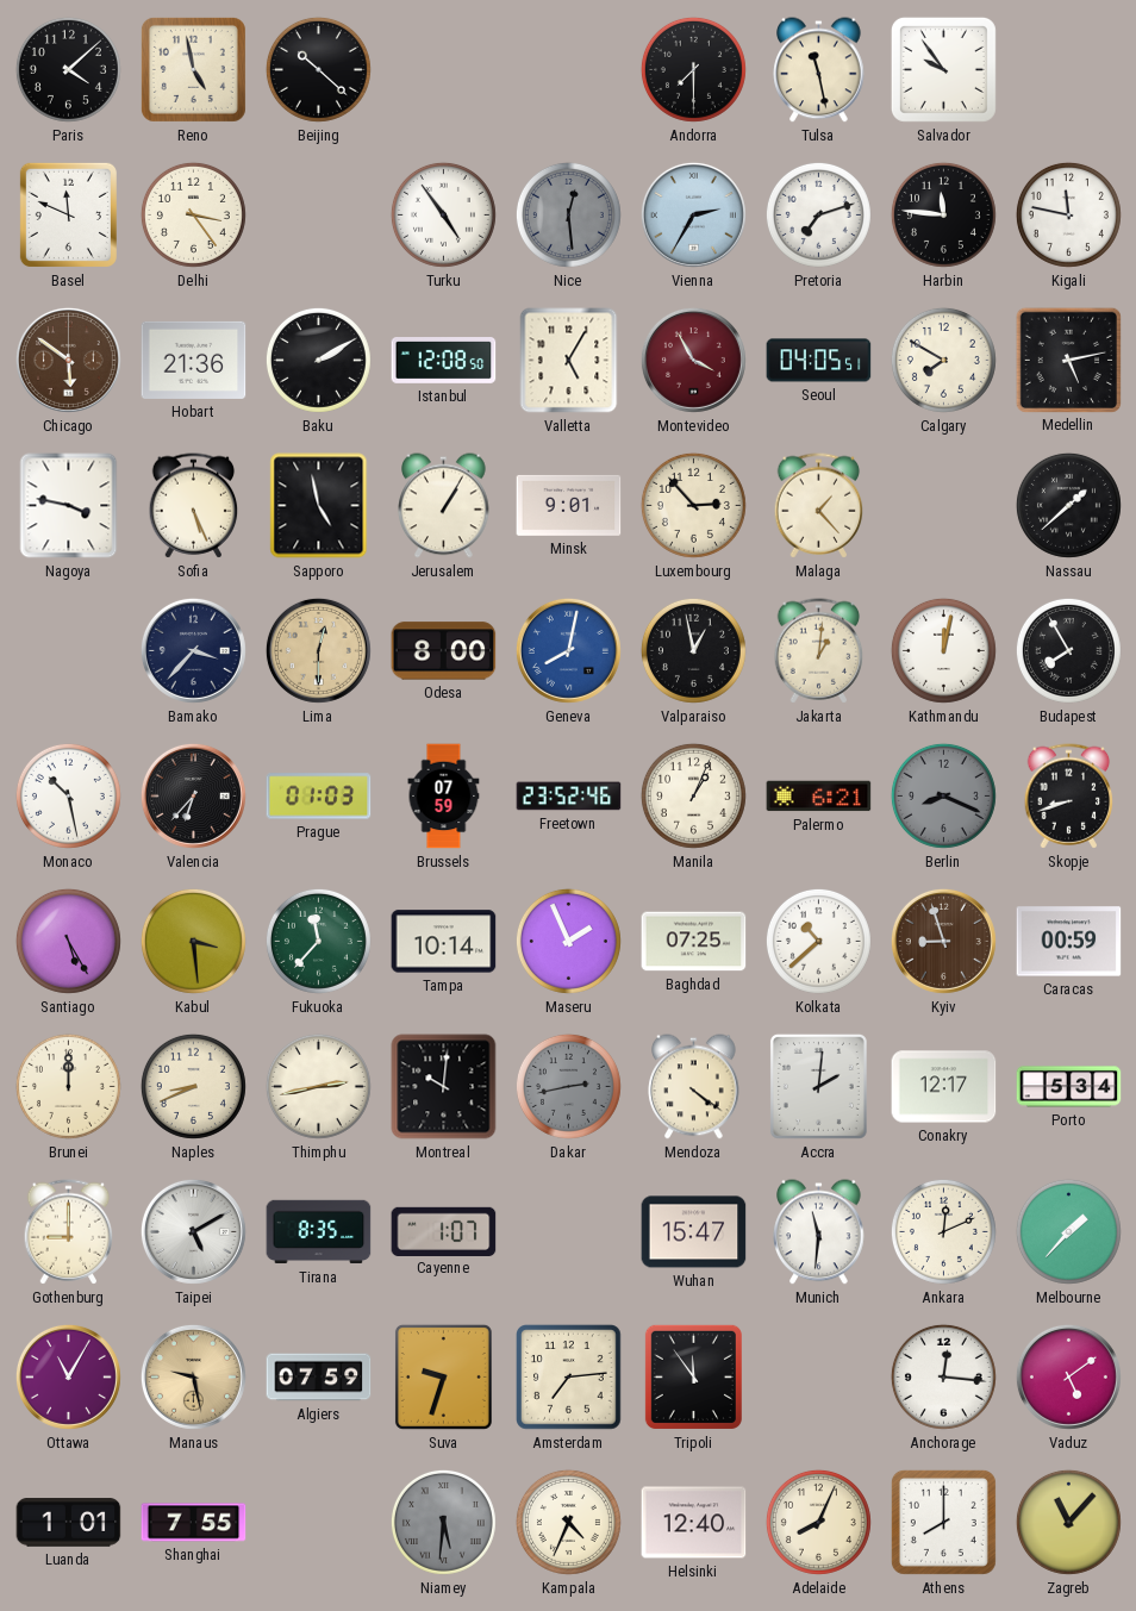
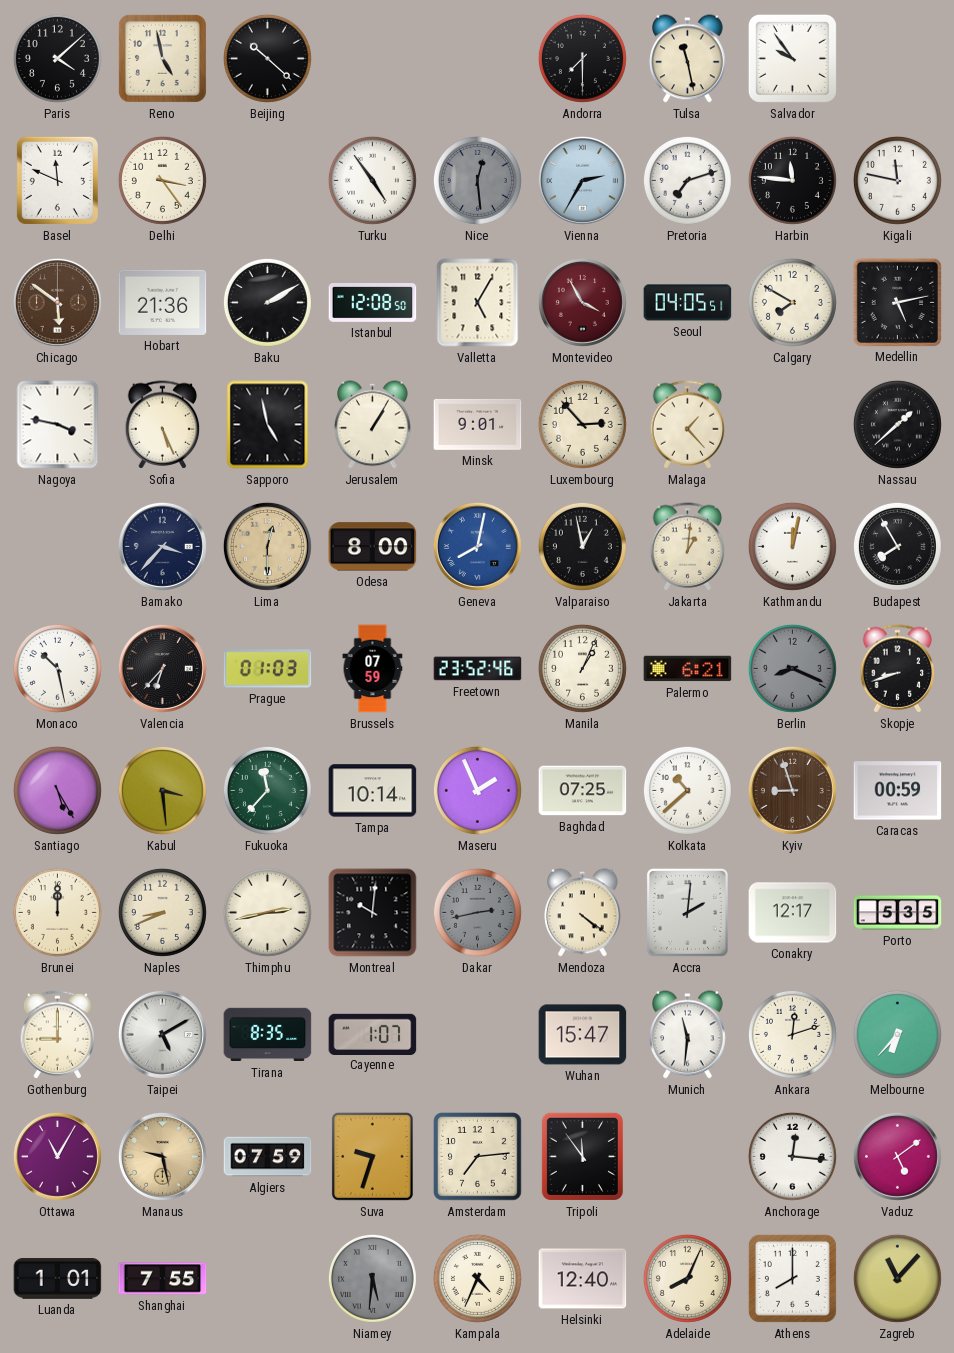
Porto: 5:34 -> 5:35
Ankara: 12:11 -> 12:12
Melbourne: 1:37 -> 6:37
